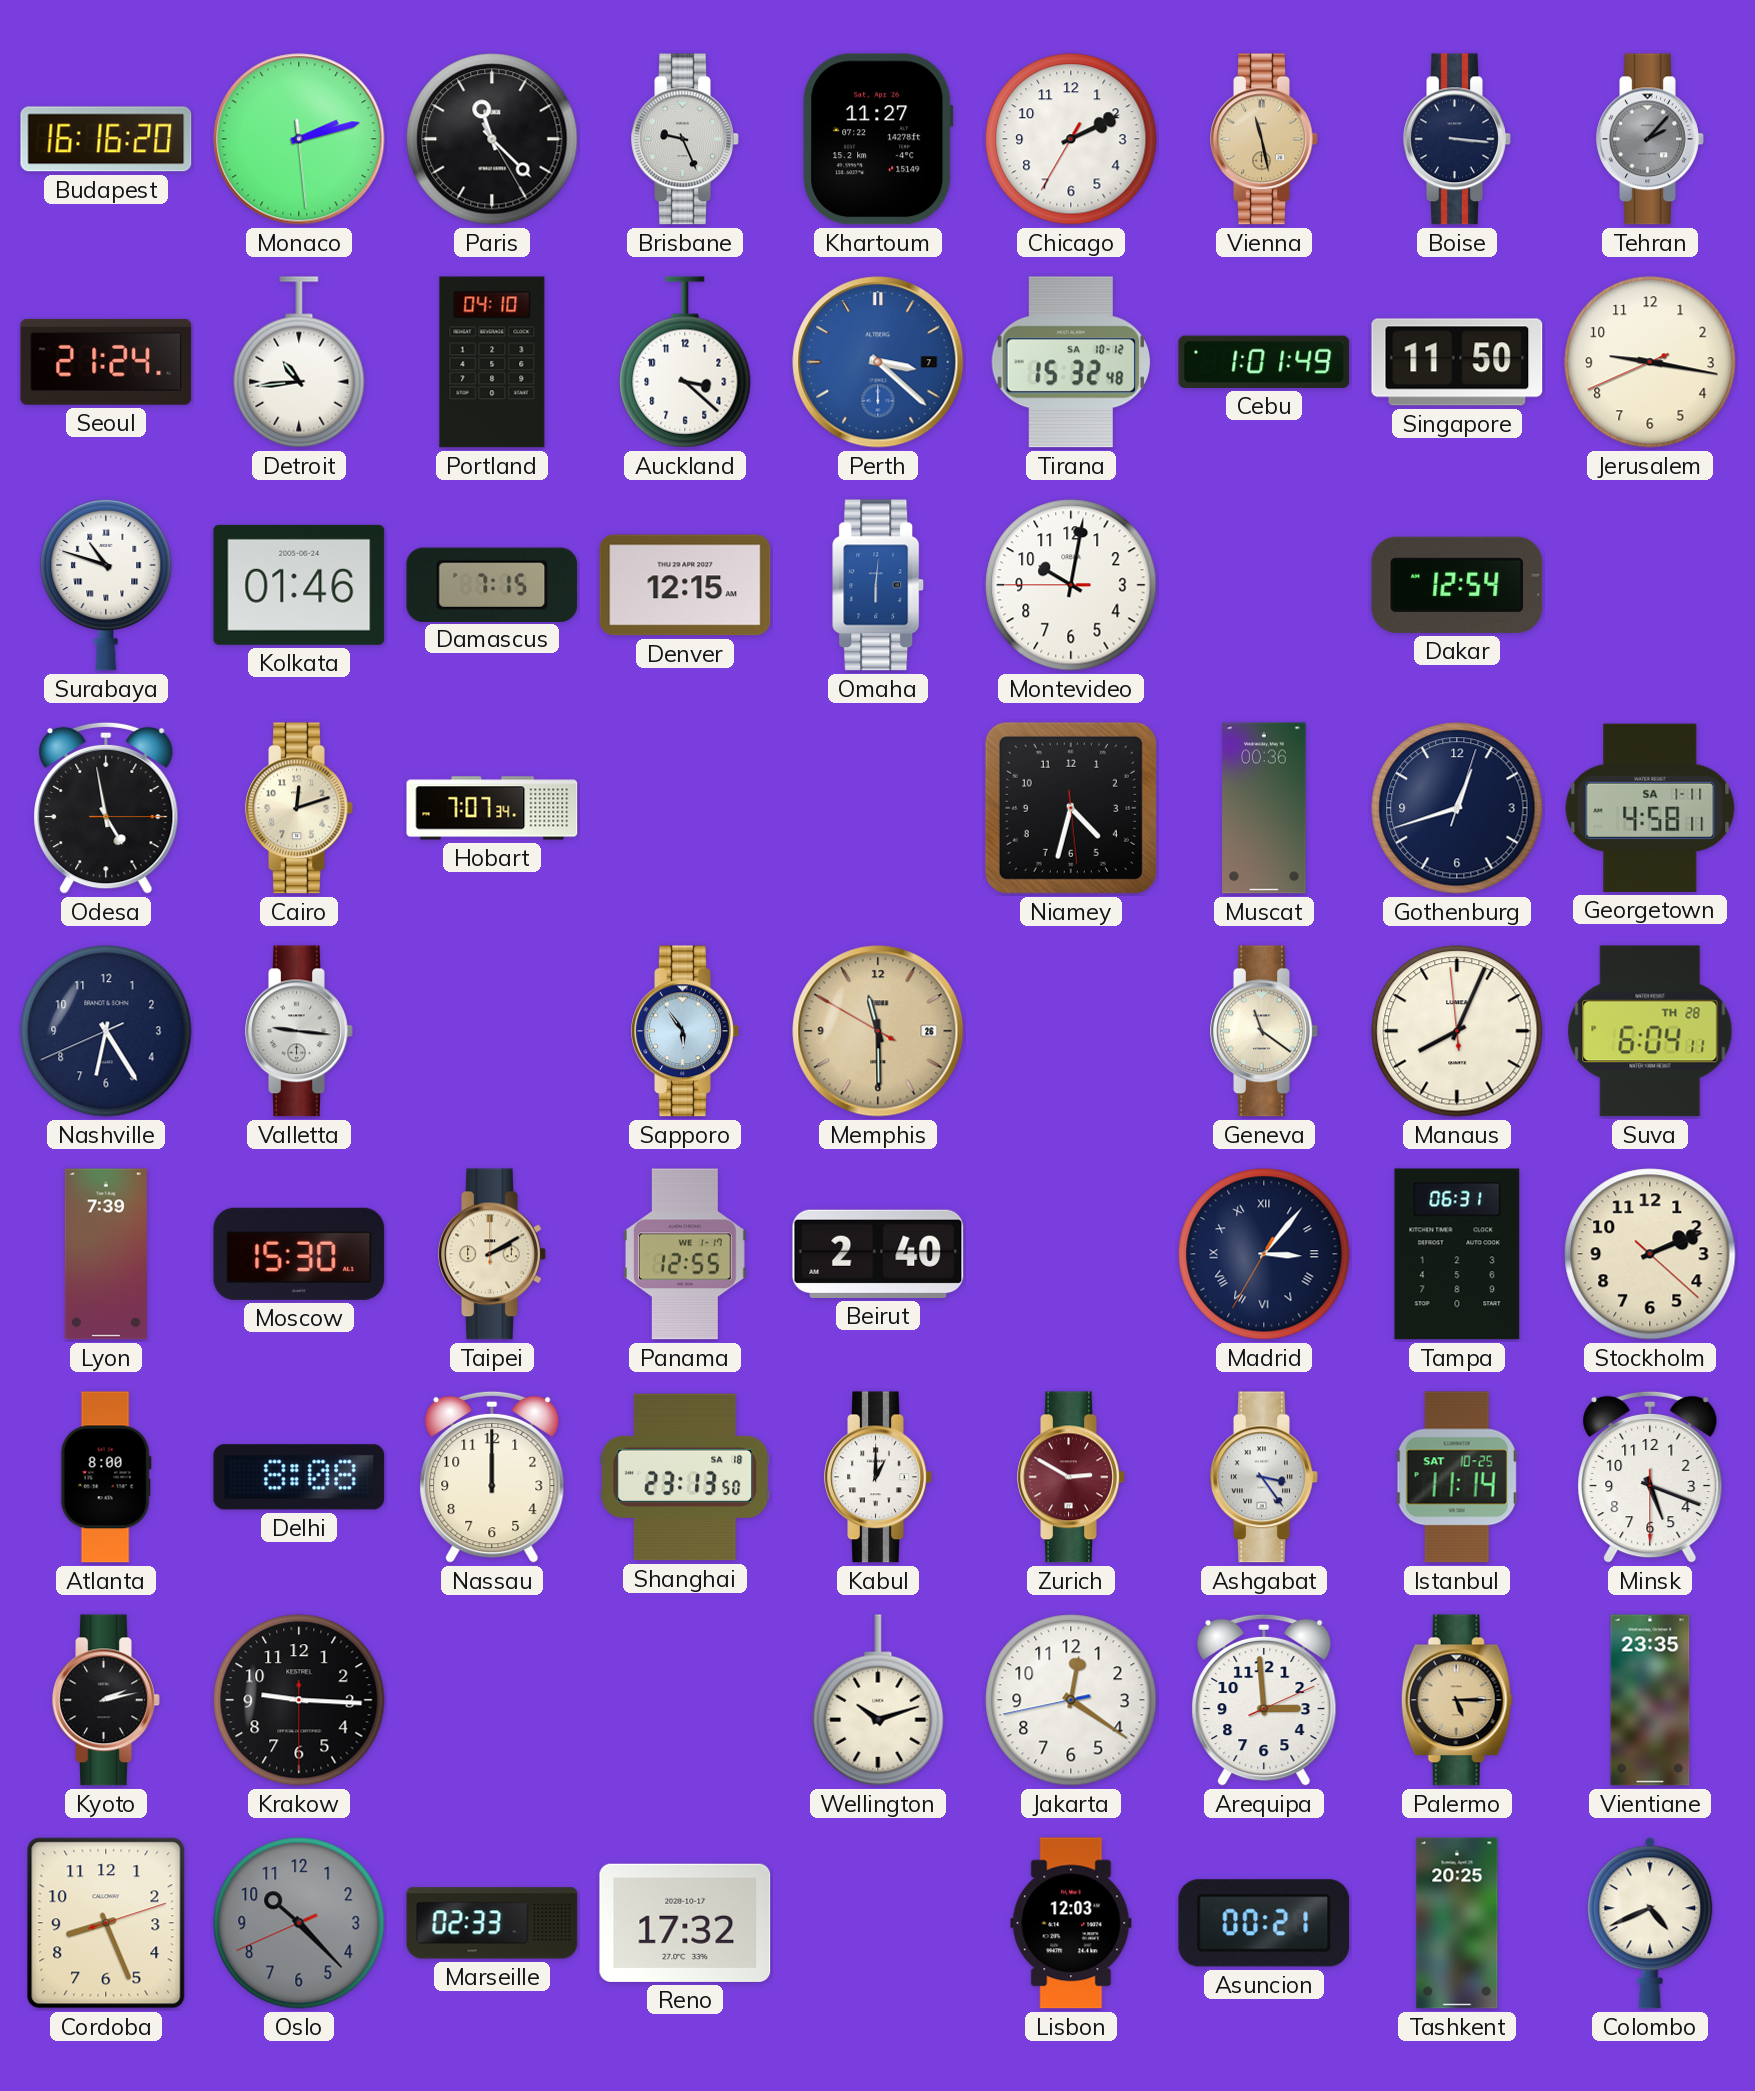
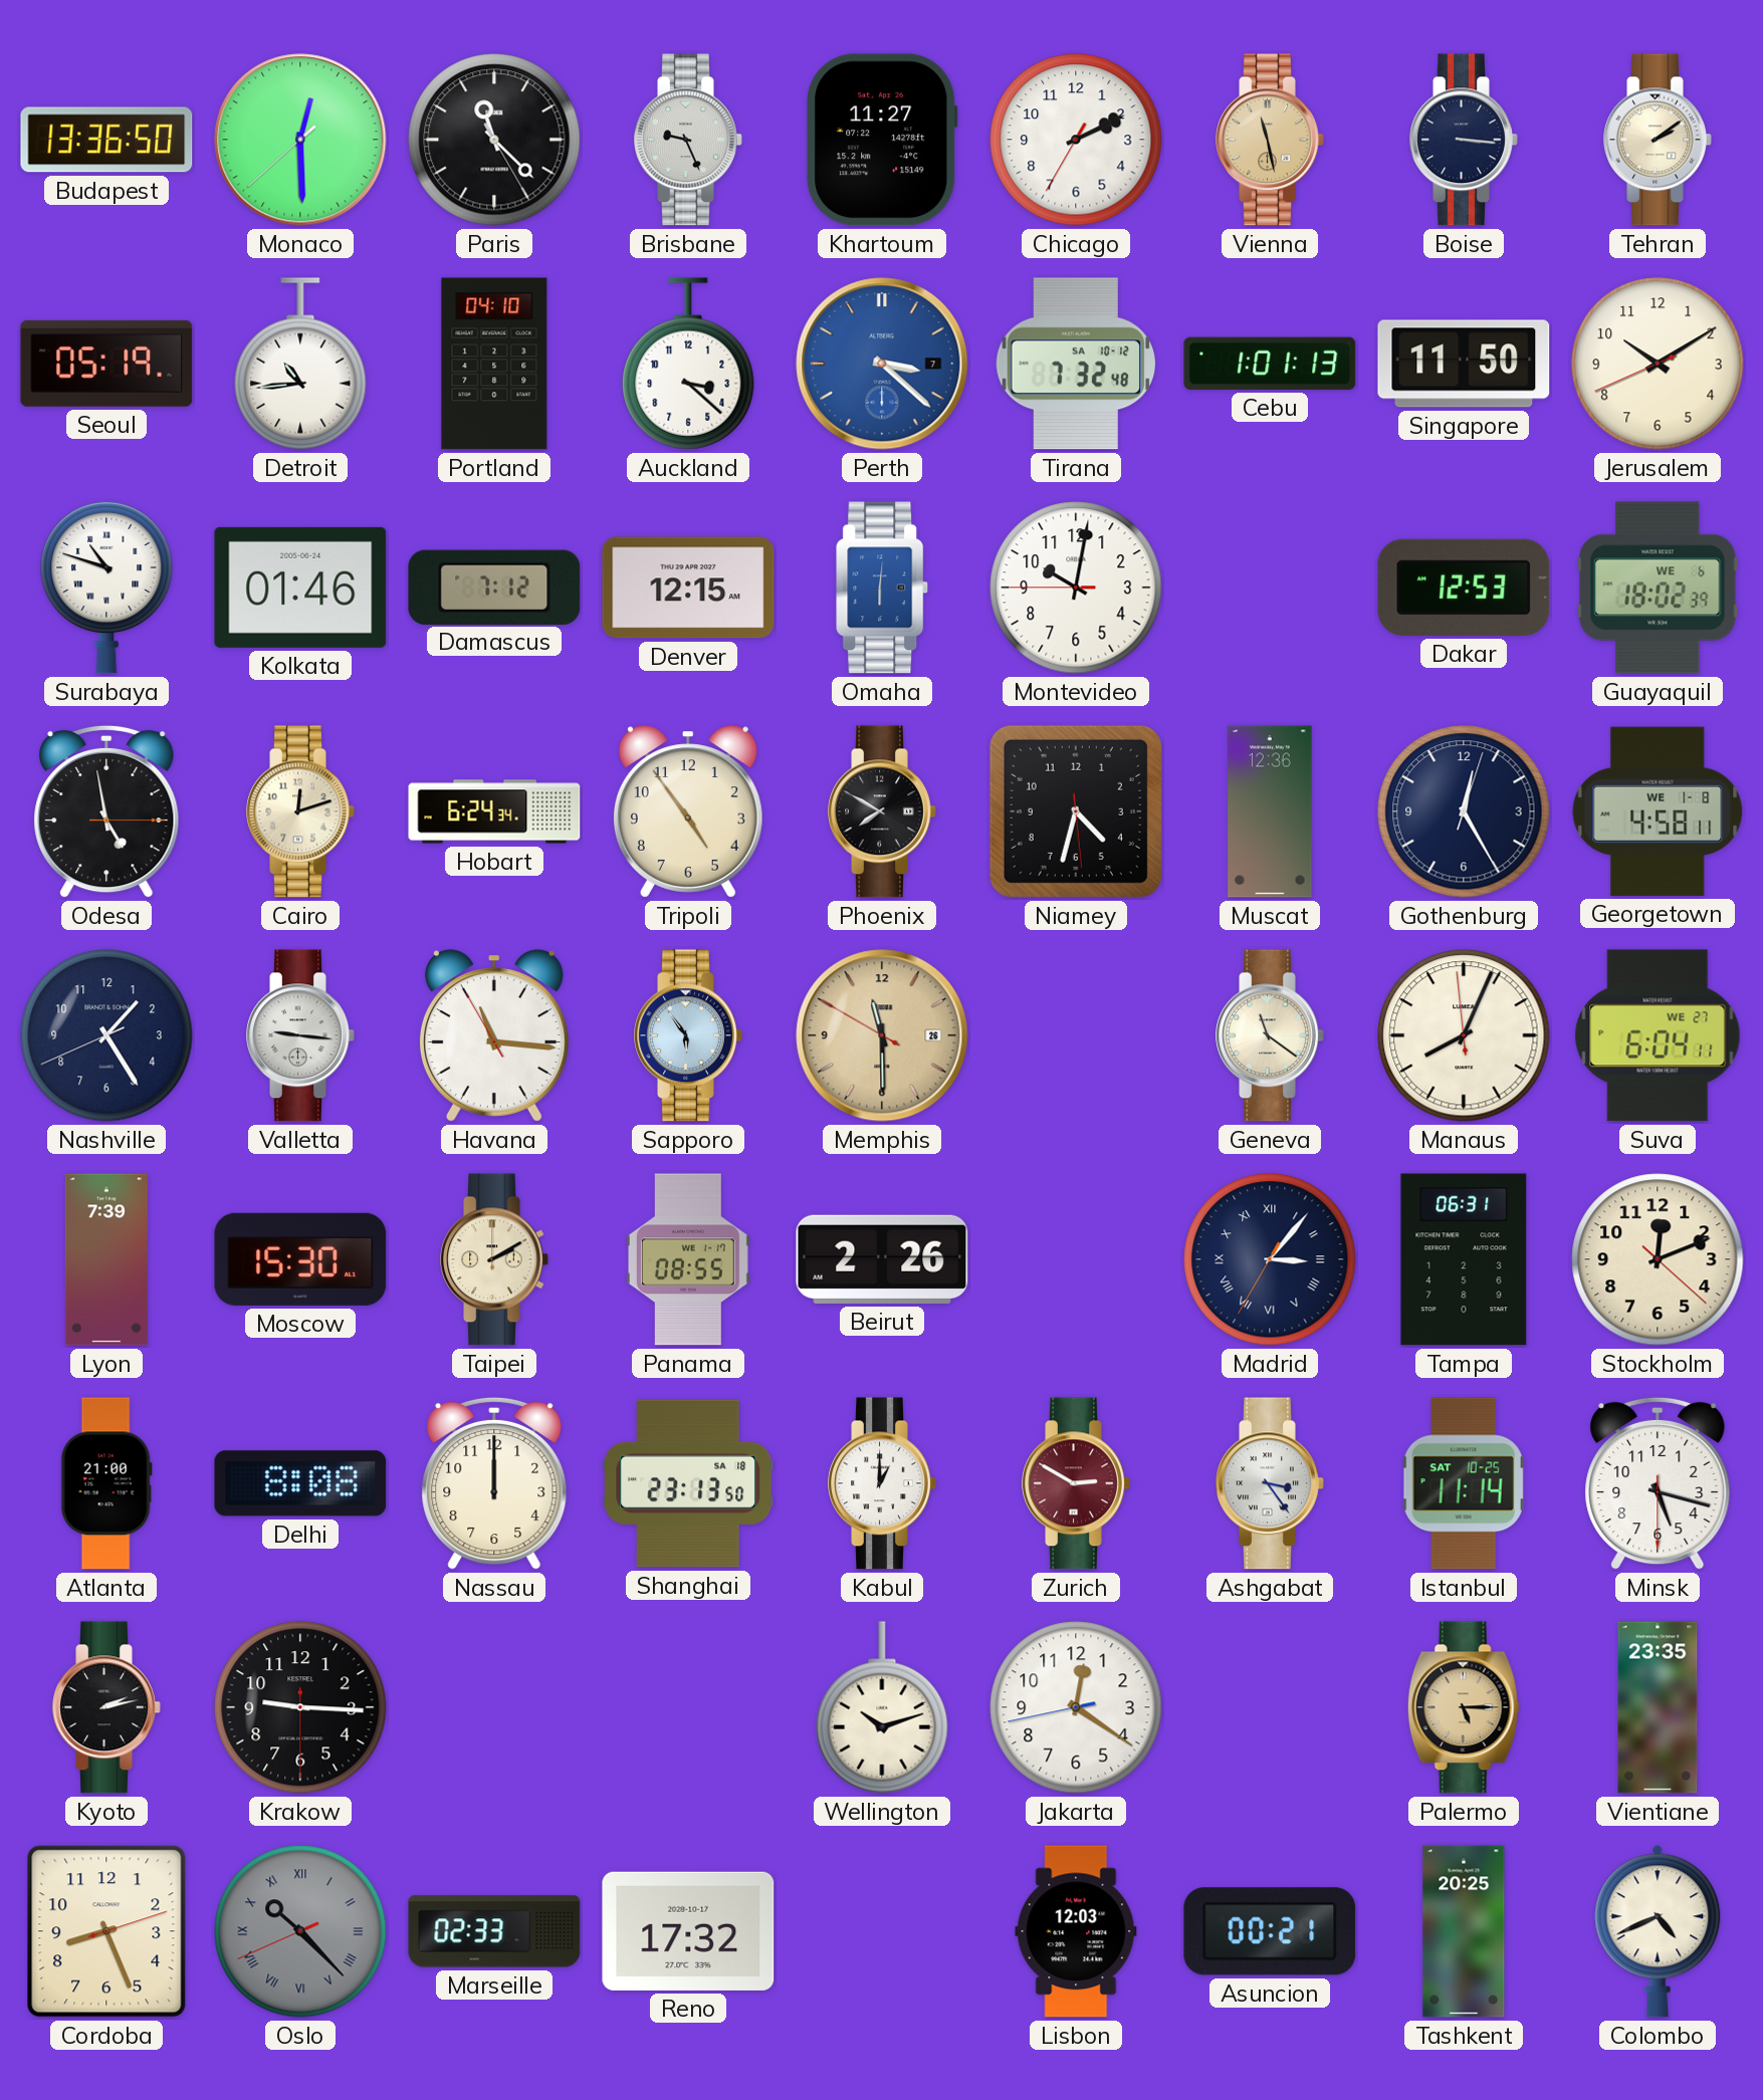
Budapest: 16:16 -> 13:36
Monaco: 2:12 -> 12:29
Tehran: 2:07 -> 2:09
Tehran dial: grey -> cream
Seoul: 21:24 -> 05:19
Tirana: 15:32 -> 7:32
Cebu: 1:01:49 -> 1:01:13
Jerusalem: 9:16 -> 10:09
Damascus: 7:15 -> 7:12
Dakar: 12:54 -> 12:53
Guayaquil: none -> 18:02
Hobart: 7:07 -> 6:24
Tripoli: none -> 4:54
Phoenix: none -> 7:50
Muscat: 00:36 -> 12:36
Gothenburg: 12:42 -> 12:25
Georgetown date: SA 1-11 -> WE 1-8
Nashville: 6:24 -> 1:24
Havana: none -> 11:15
Suva date: TH 28 -> WE 27
Panama: 12:55 -> 08:55
Beirut: 2:40 -> 2:26
Stockholm: 2:11 -> 12:11
Atlanta: 8:00 -> 21:00
Minsk: 5:18 -> 5:17
Arequipa: 2:59 -> none
Oslo numerals: Arabic -> Roman
